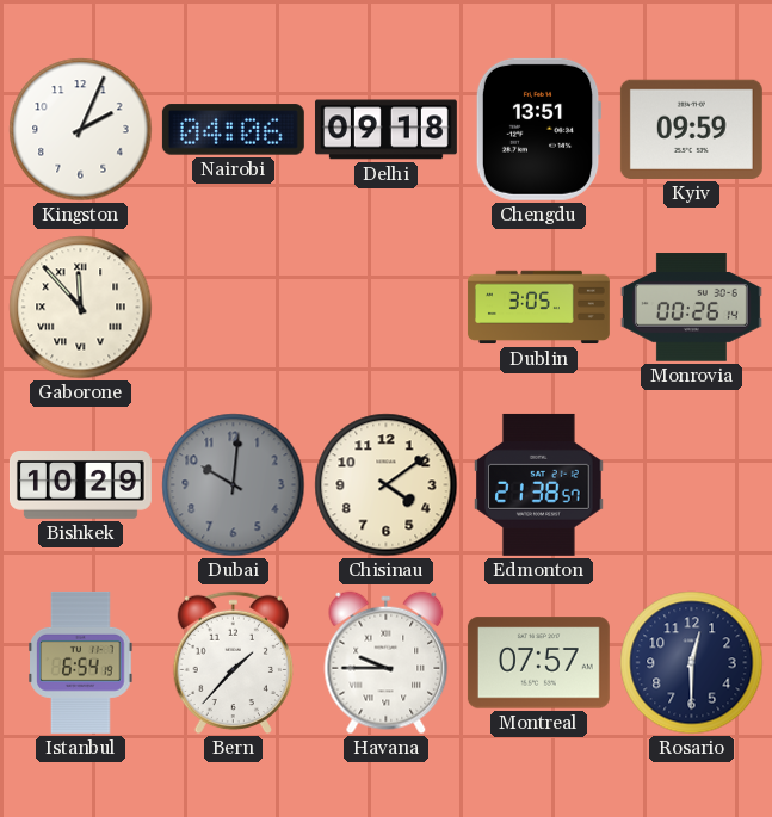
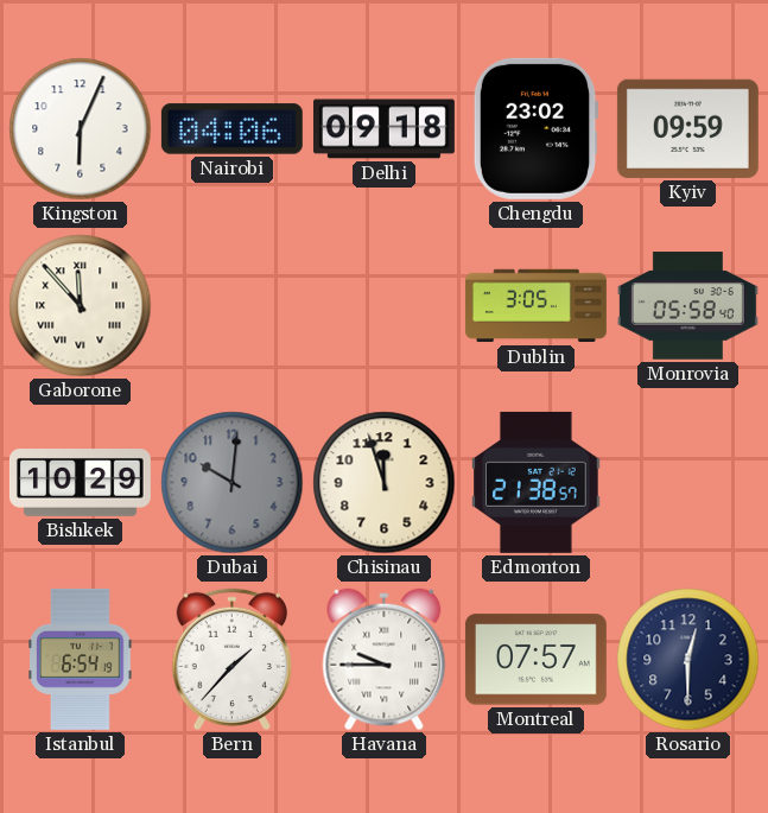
Kingston: 2:04 -> 6:04
Chengdu: 13:51 -> 23:02
Monrovia: 00:26 -> 05:58
Chisinau: 4:09 -> 11:57
